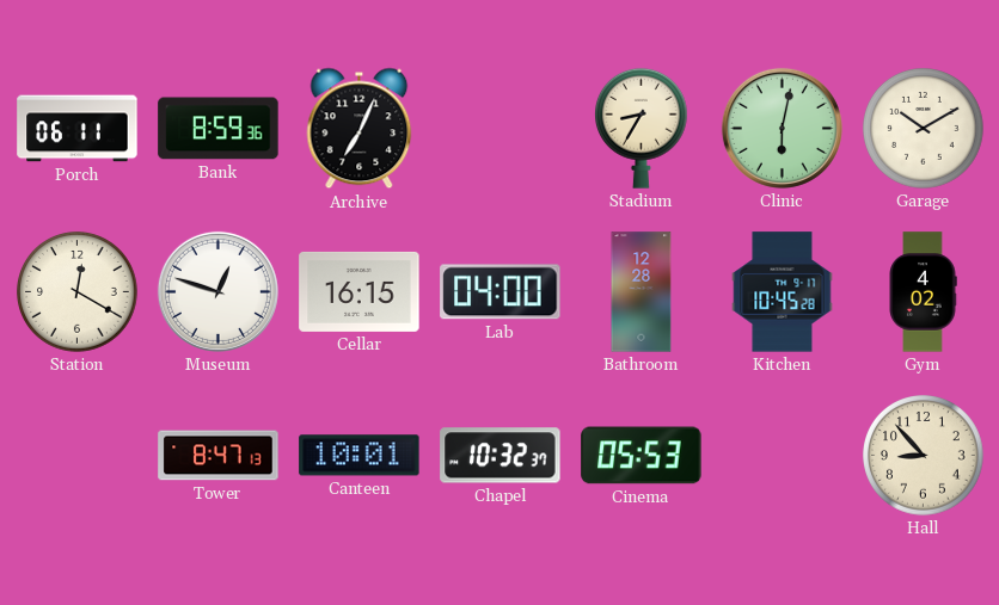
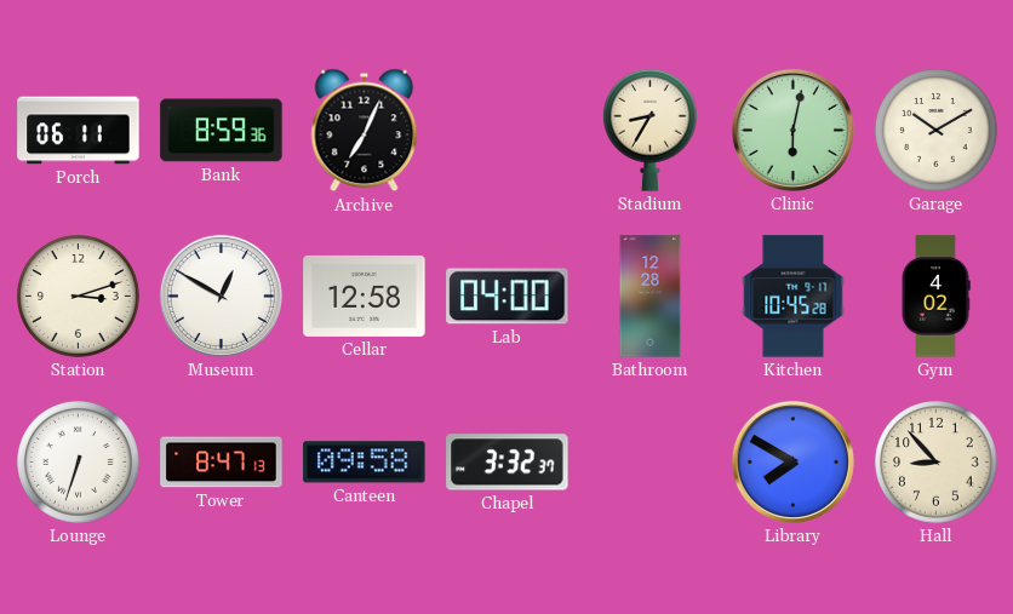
Station: 12:20 -> 3:12
Museum: 12:48 -> 12:50
Cellar: 16:15 -> 12:58
Lounge: none -> 6:33
Canteen: 10:01 -> 09:58
Chapel: 10:32 -> 3:32
Cinema: 05:53 -> none
Library: none -> 7:50
